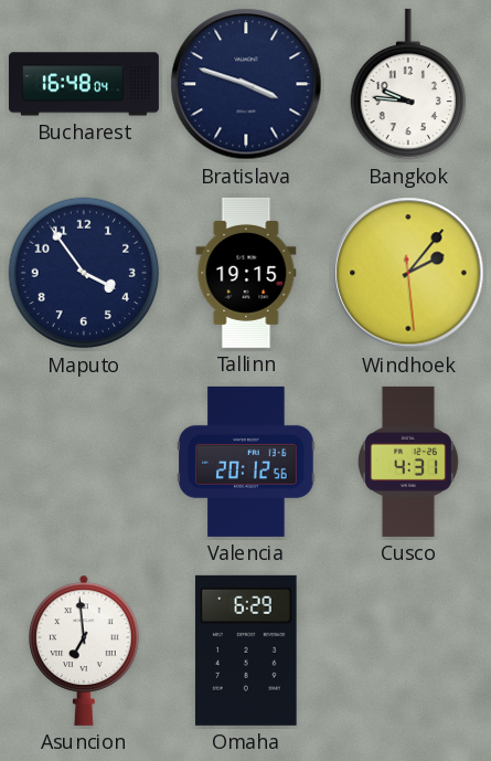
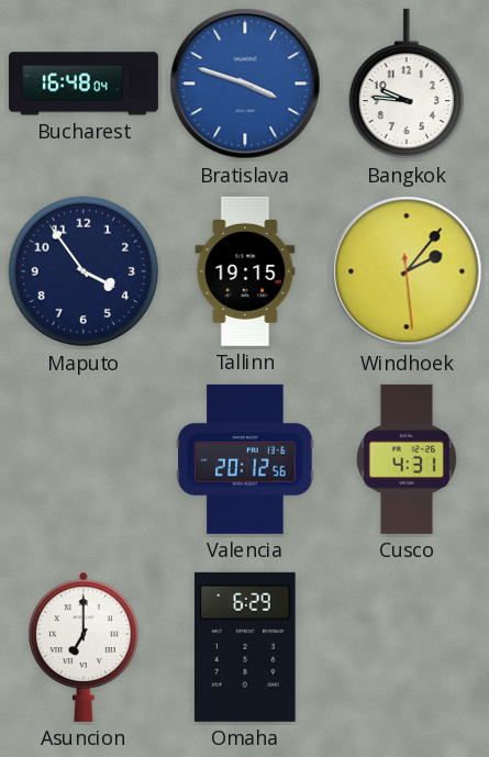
Bratislava dial: navy -> blue
Asuncion: 6:59 -> 7:00
